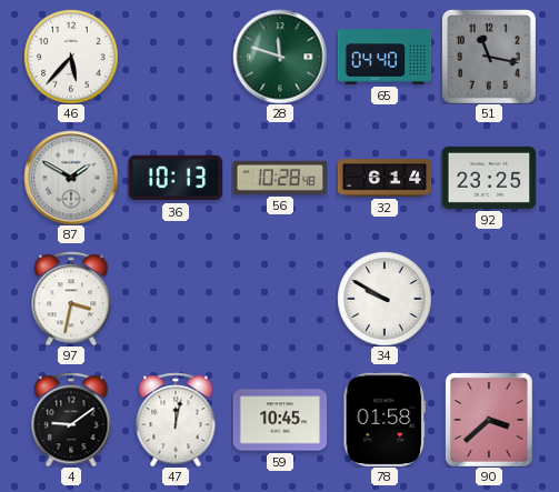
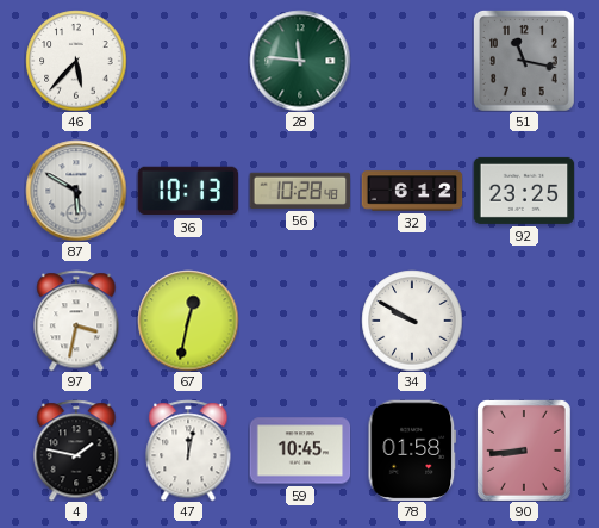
28: 11:48 -> 11:46
65: 04:40 -> none
87: 1:50 -> 5:50
32: 6:14 -> 6:12
67: none -> 12:32
4: 9:09 -> 1:47
90: 3:38 -> 8:44
